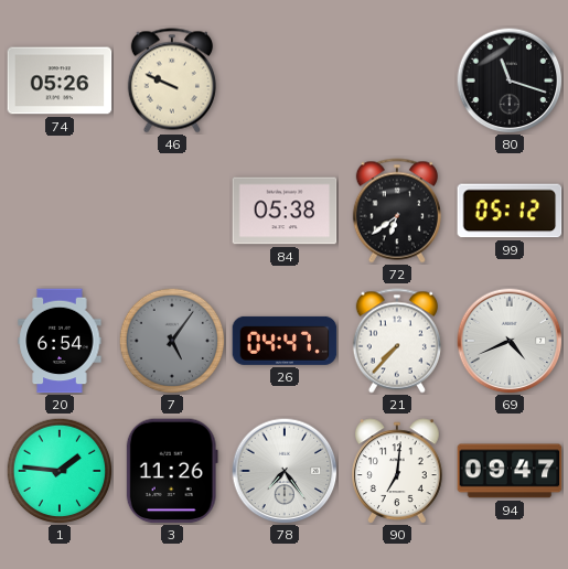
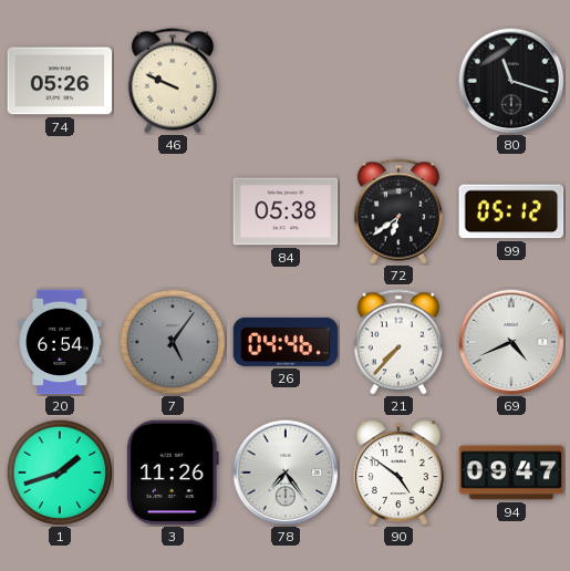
26: 04:47 -> 04:46
1: 1:46 -> 1:42
90: 7:01 -> 4:51
